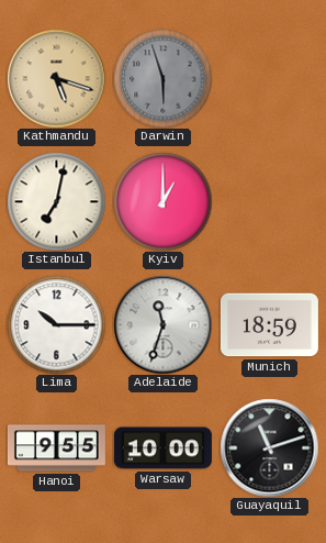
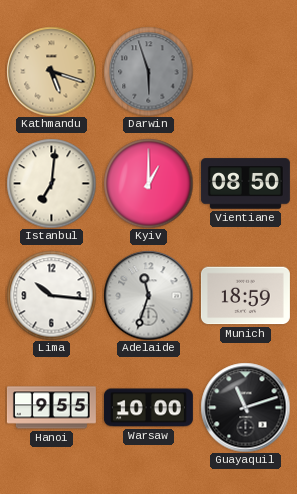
Istanbul: 7:02 -> 7:01
Vientiane: none -> 08:50
Lima: 10:15 -> 10:16
